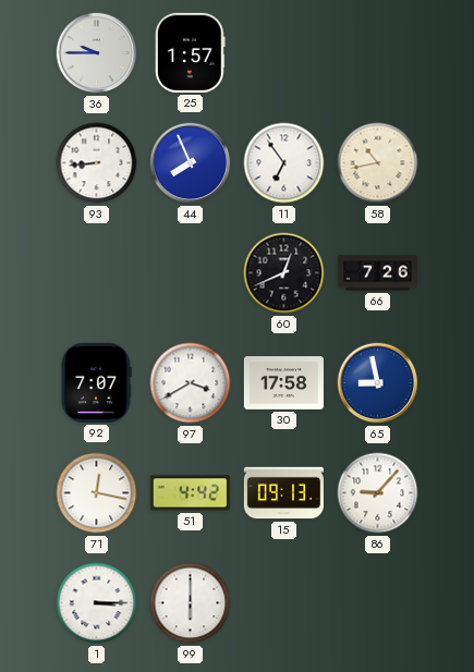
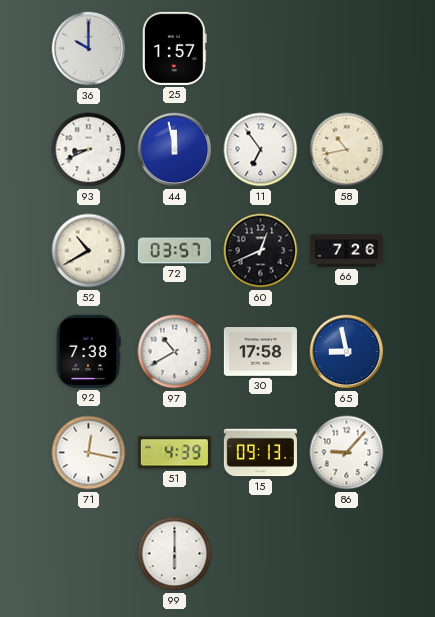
36: 9:45 -> 10:00
93: 8:44 -> 8:41
44: 7:56 -> 11:58
52: none -> 10:40
72: none -> 03:57
92: 7:07 -> 7:38
97: 3:40 -> 10:40
51: 4:42 -> 4:39
1: 3:15 -> none
